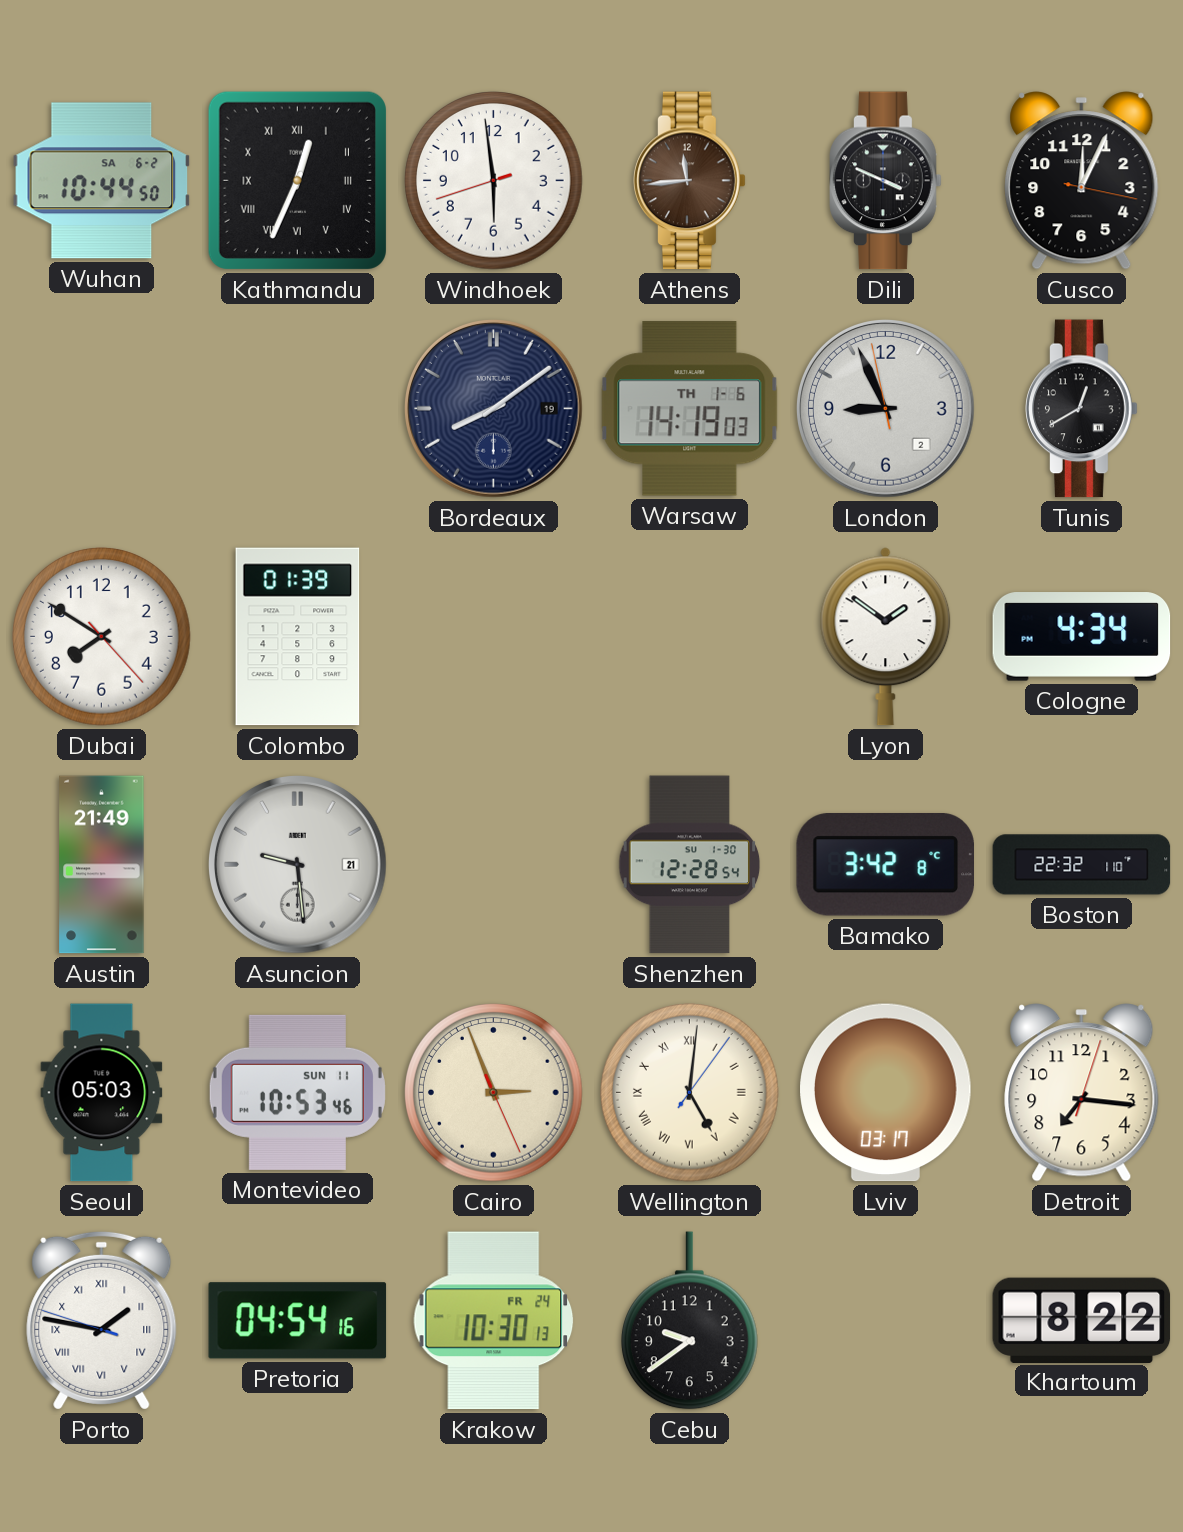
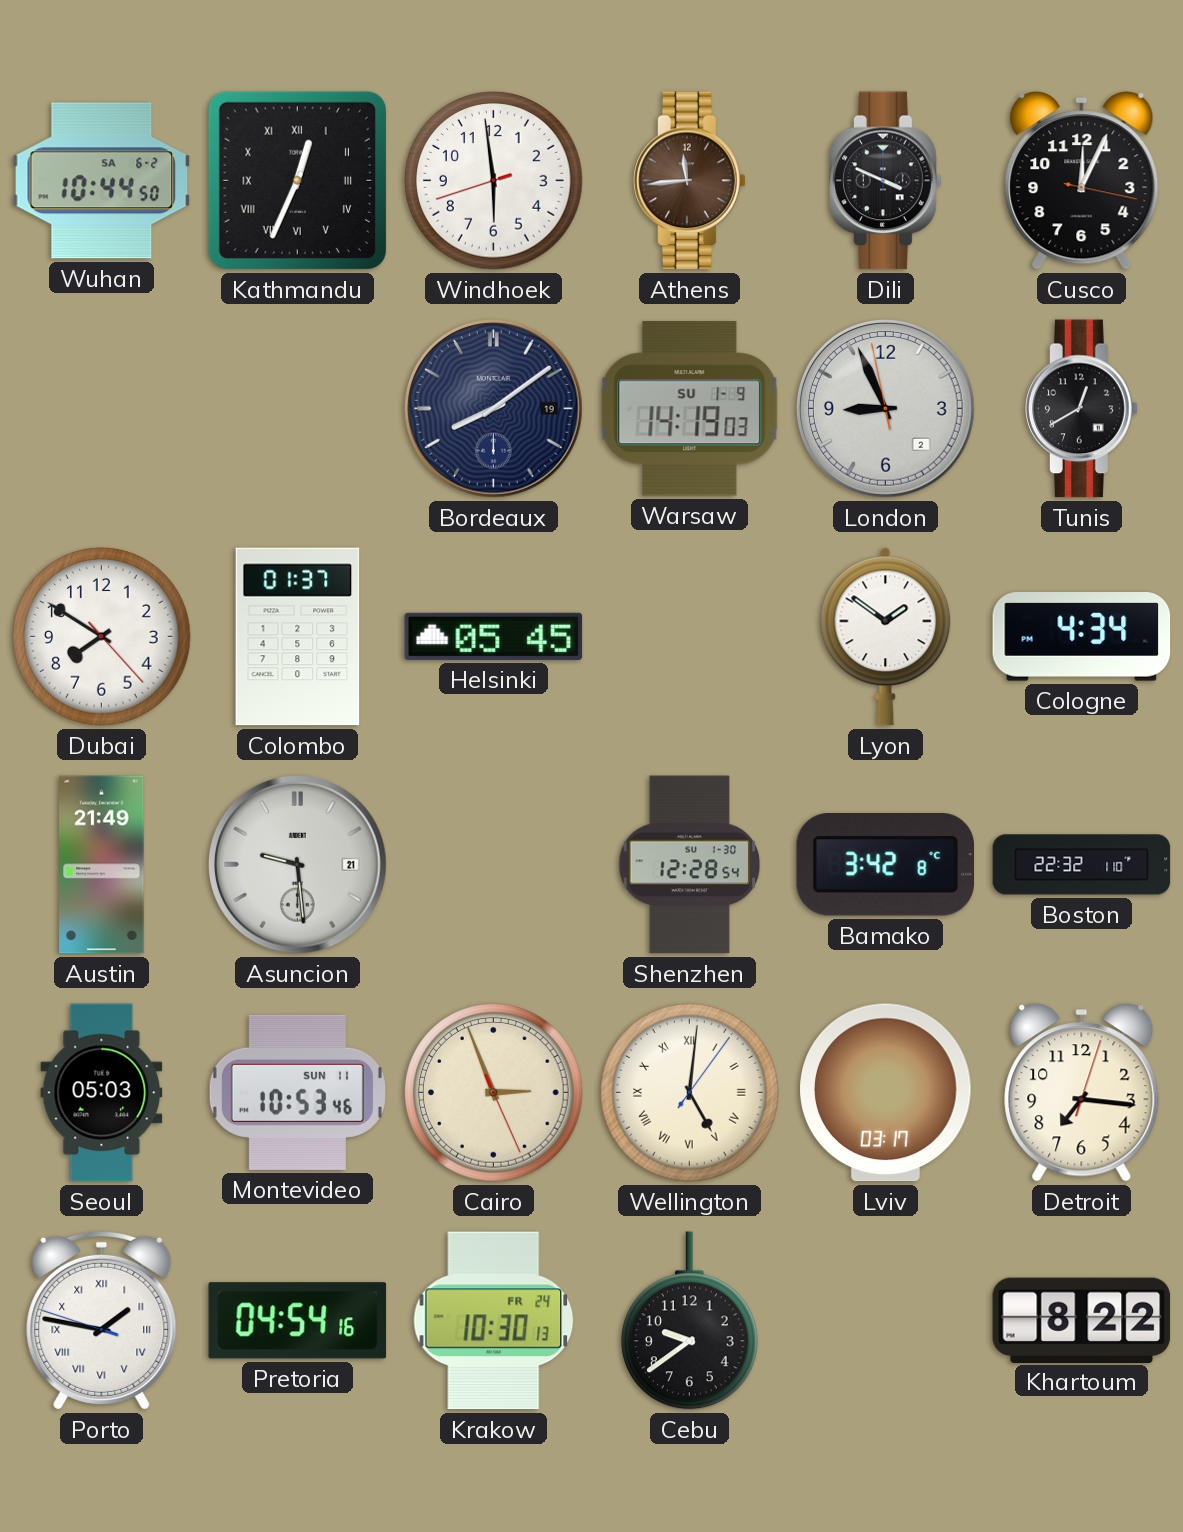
Warsaw date: TH 1-6 -> SU 1-9
Colombo: 01:39 -> 01:37
Helsinki: none -> 05:45
